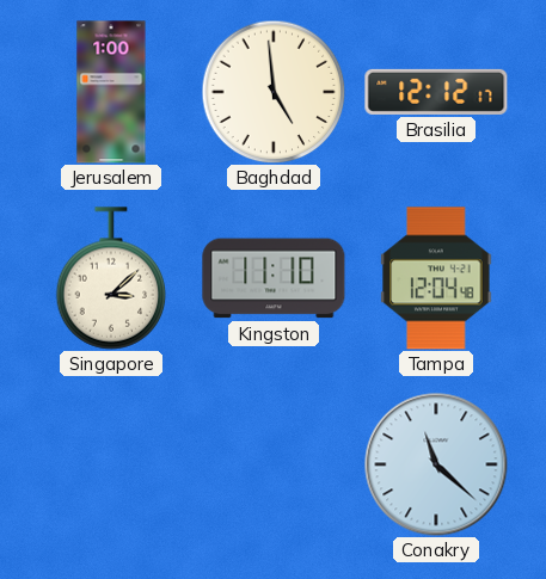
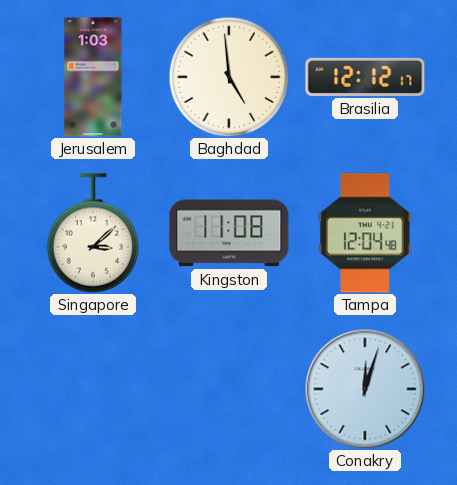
Jerusalem: 1:00 -> 1:03
Kingston: 11:10 -> 11:08
Conakry: 11:22 -> 12:03
